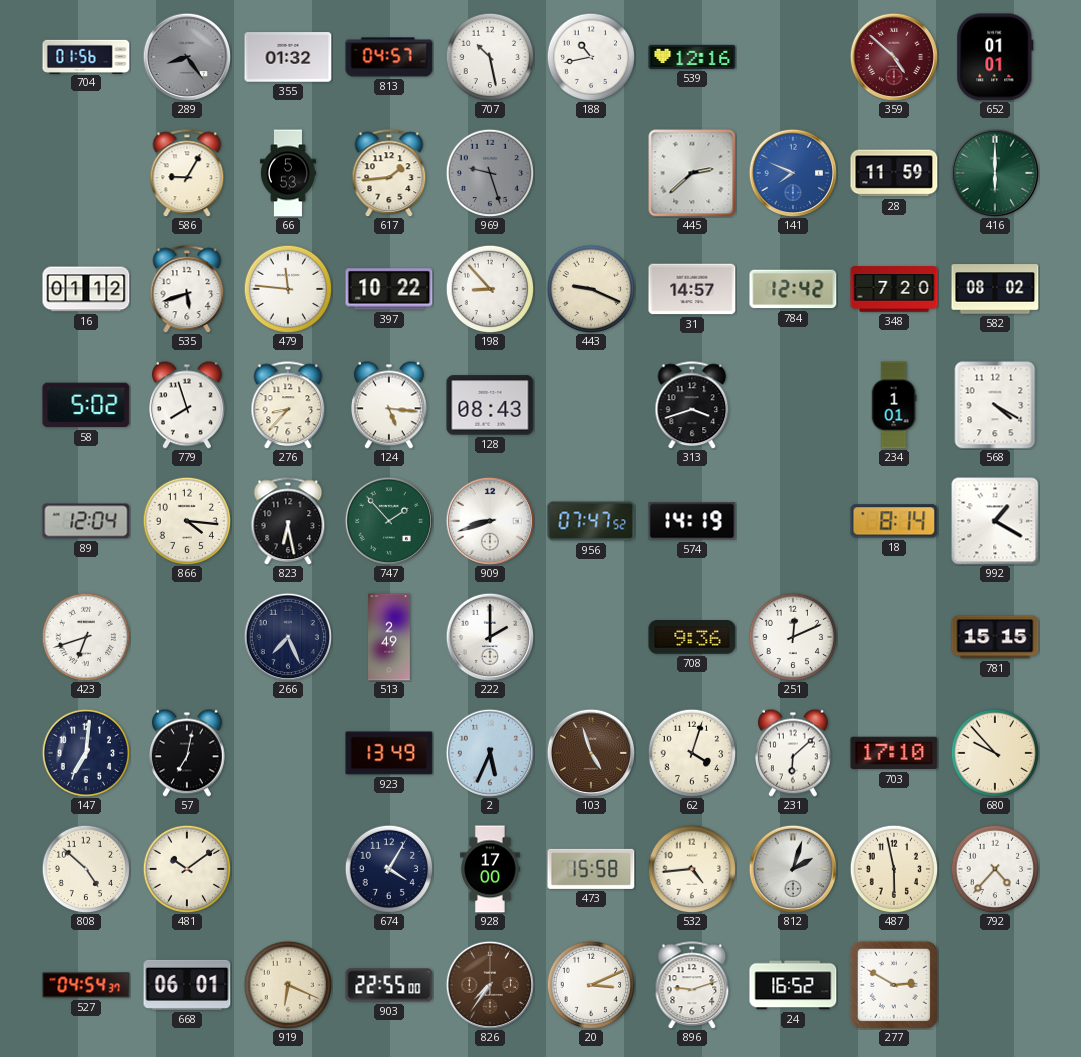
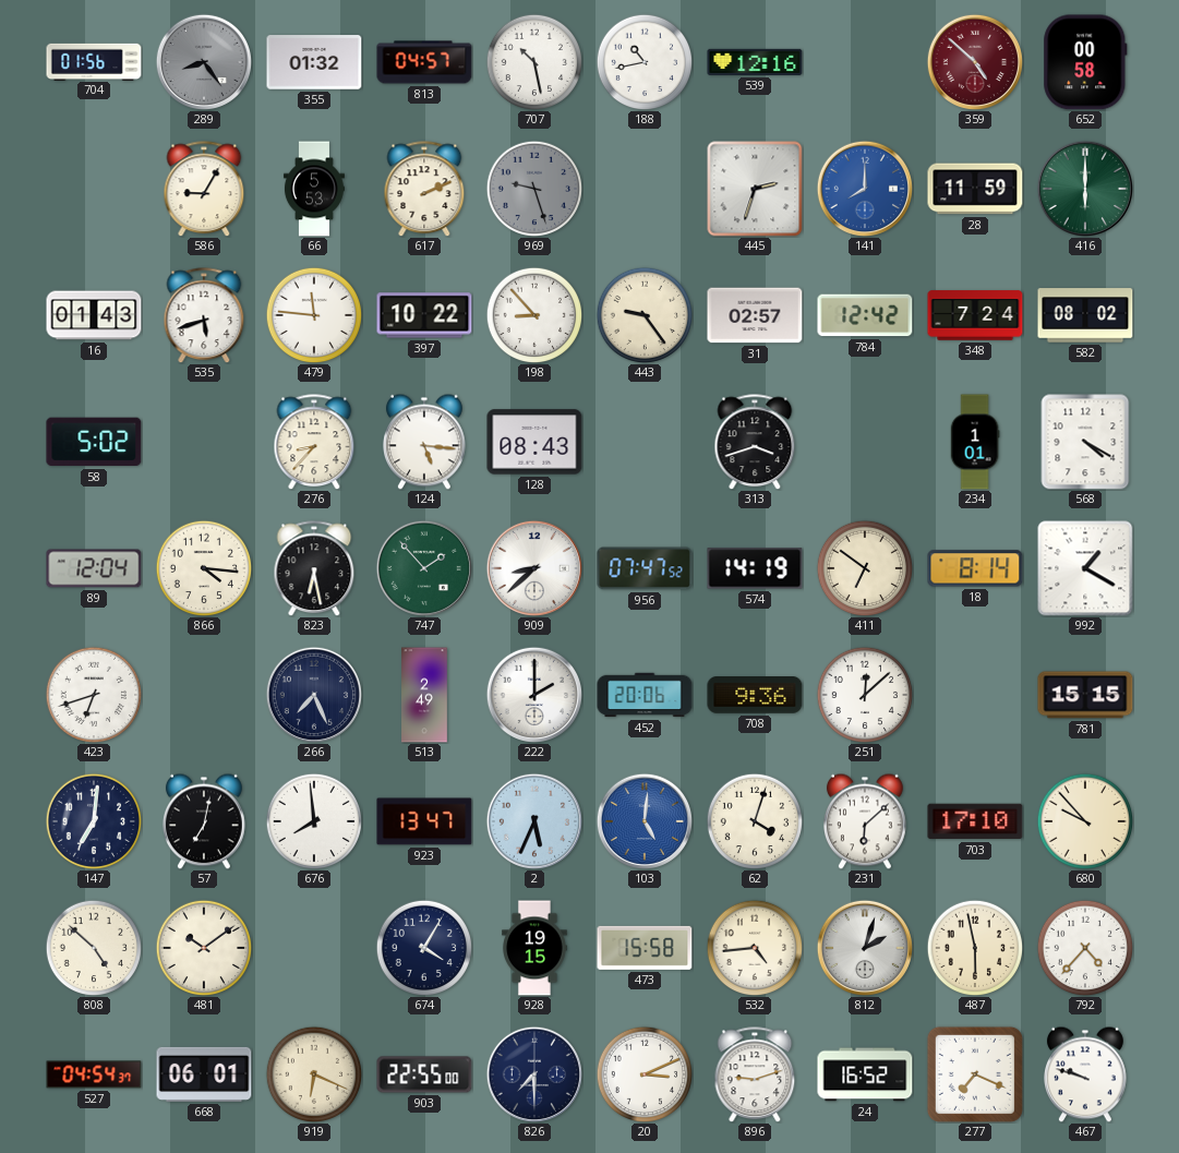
652: 01:01 -> 00:58
617: 1:44 -> 2:11
445: 2:38 -> 2:33
141: 7:49 -> 8:00
16: 01:12 -> 01:43
443: 9:19 -> 9:24
31: 14:57 -> 02:57
348: 7:20 -> 7:24
779: 7:57 -> none
909: 8:42 -> 8:38
411: none -> 6:51
452: none -> 20:06
251: 12:11 -> 12:08
676: none -> 7:59
923: 13:49 -> 13:47
103: 4:57 -> 5:01
103 dial: brown -> blue
928: 17:00 -> 19:15
826: 7:36 -> 7:30
826 dial: brown -> navy
277: 2:50 -> 7:19
467: none -> 9:48
